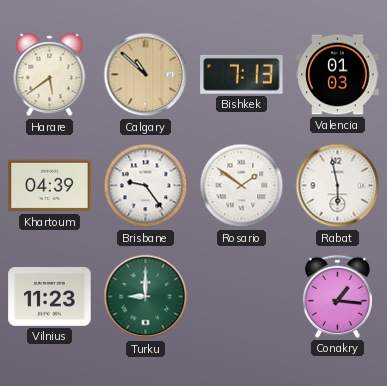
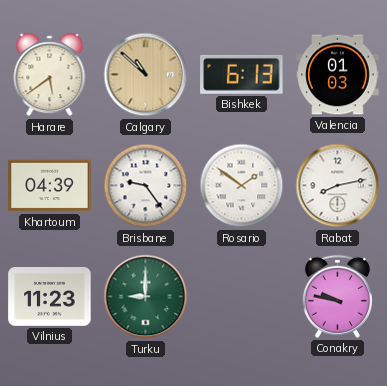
Bishkek: 7:13 -> 6:13
Rabat: 5:58 -> 8:13
Conakry: 1:16 -> 9:47
